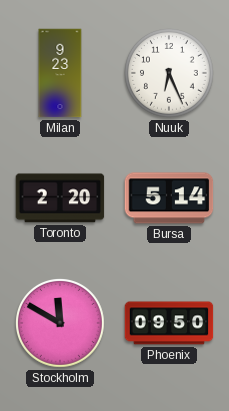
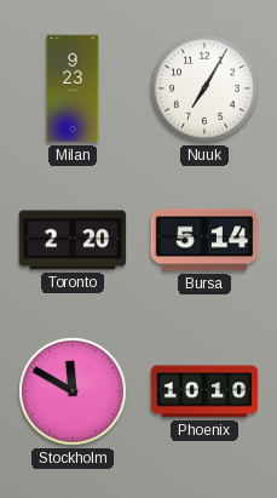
Nuuk: 6:26 -> 7:05
Phoenix: 09:50 -> 10:10
